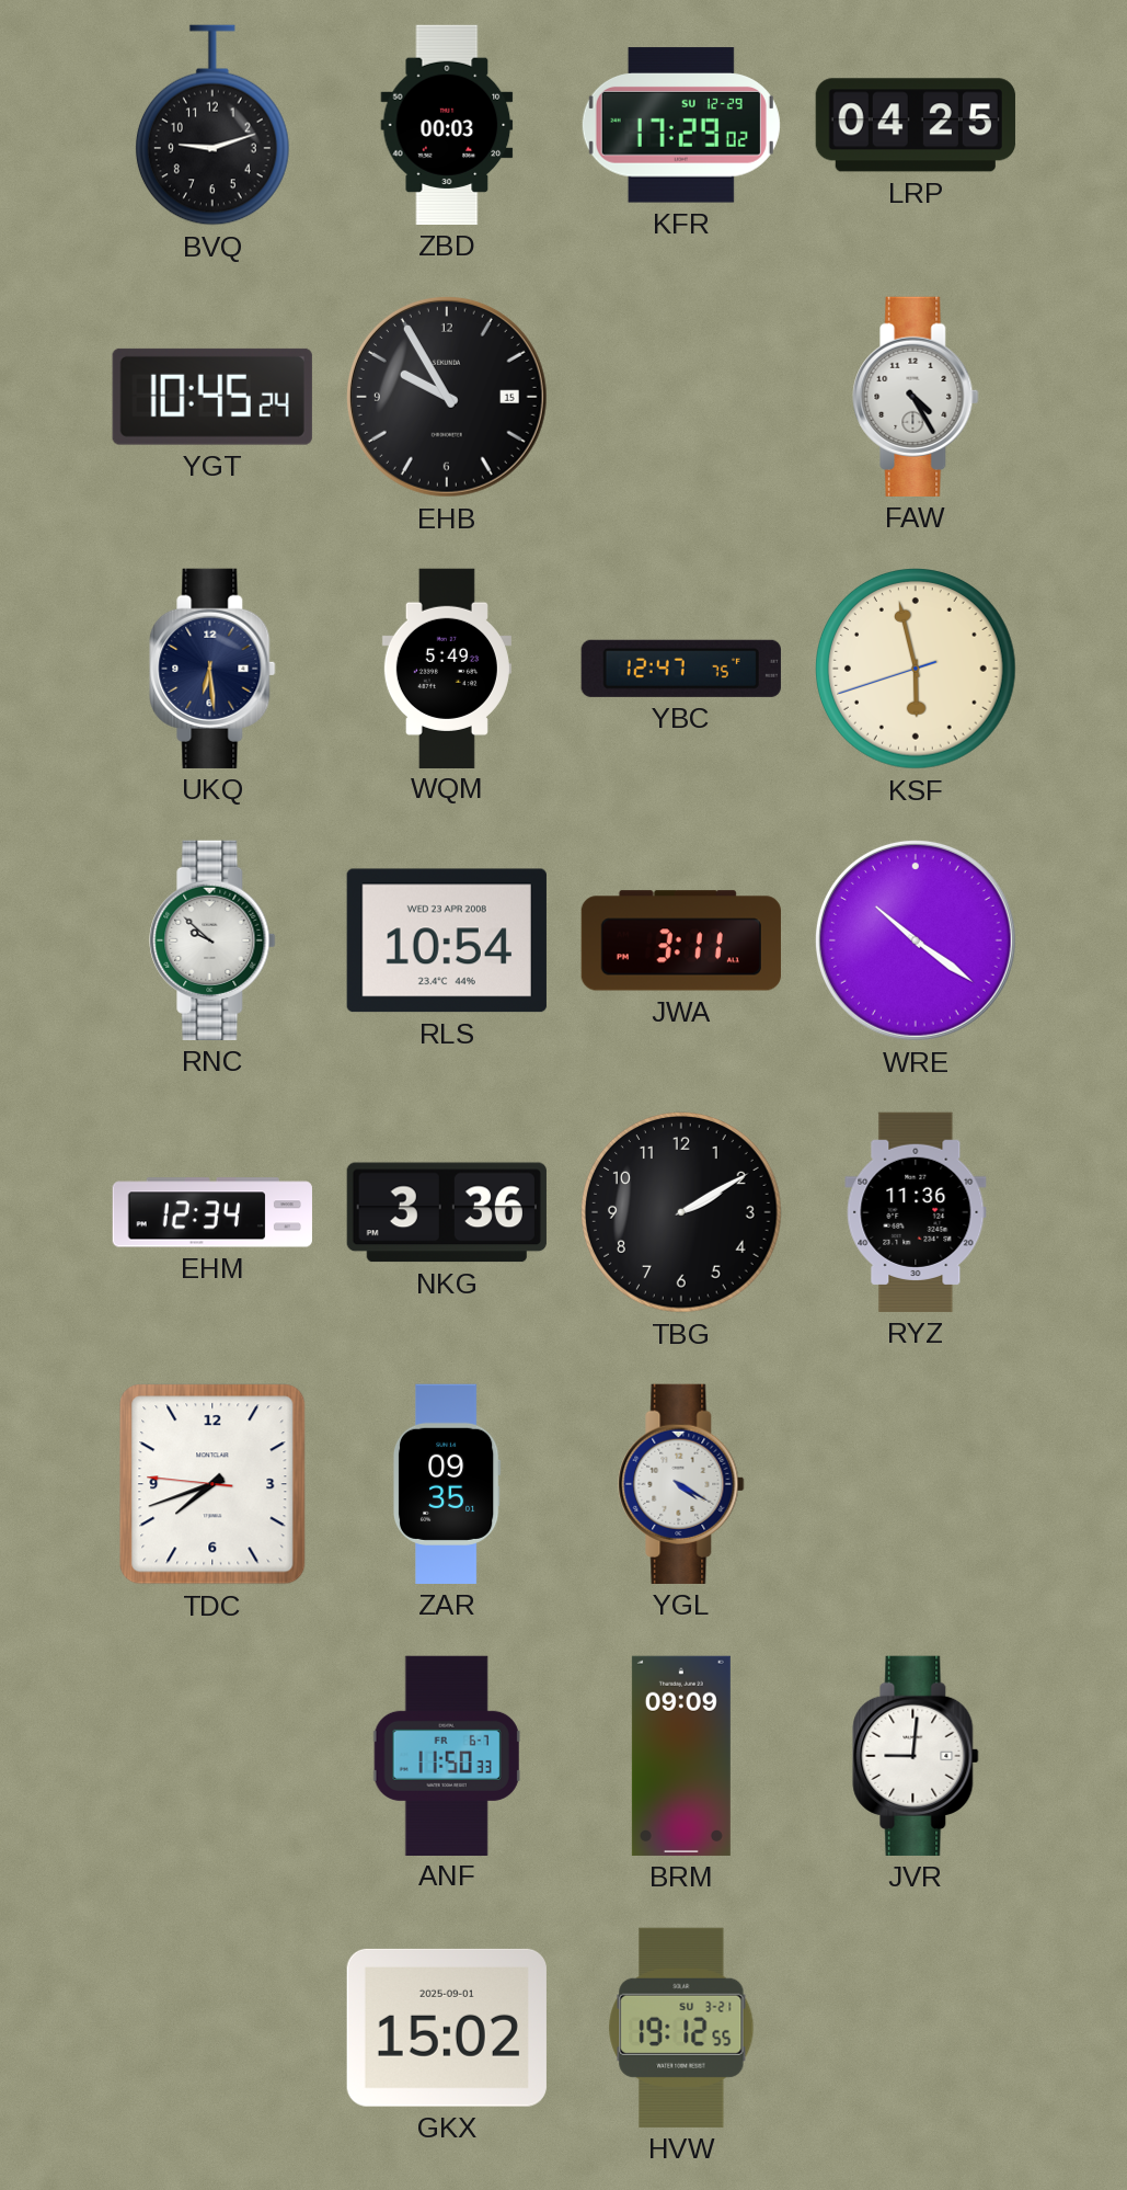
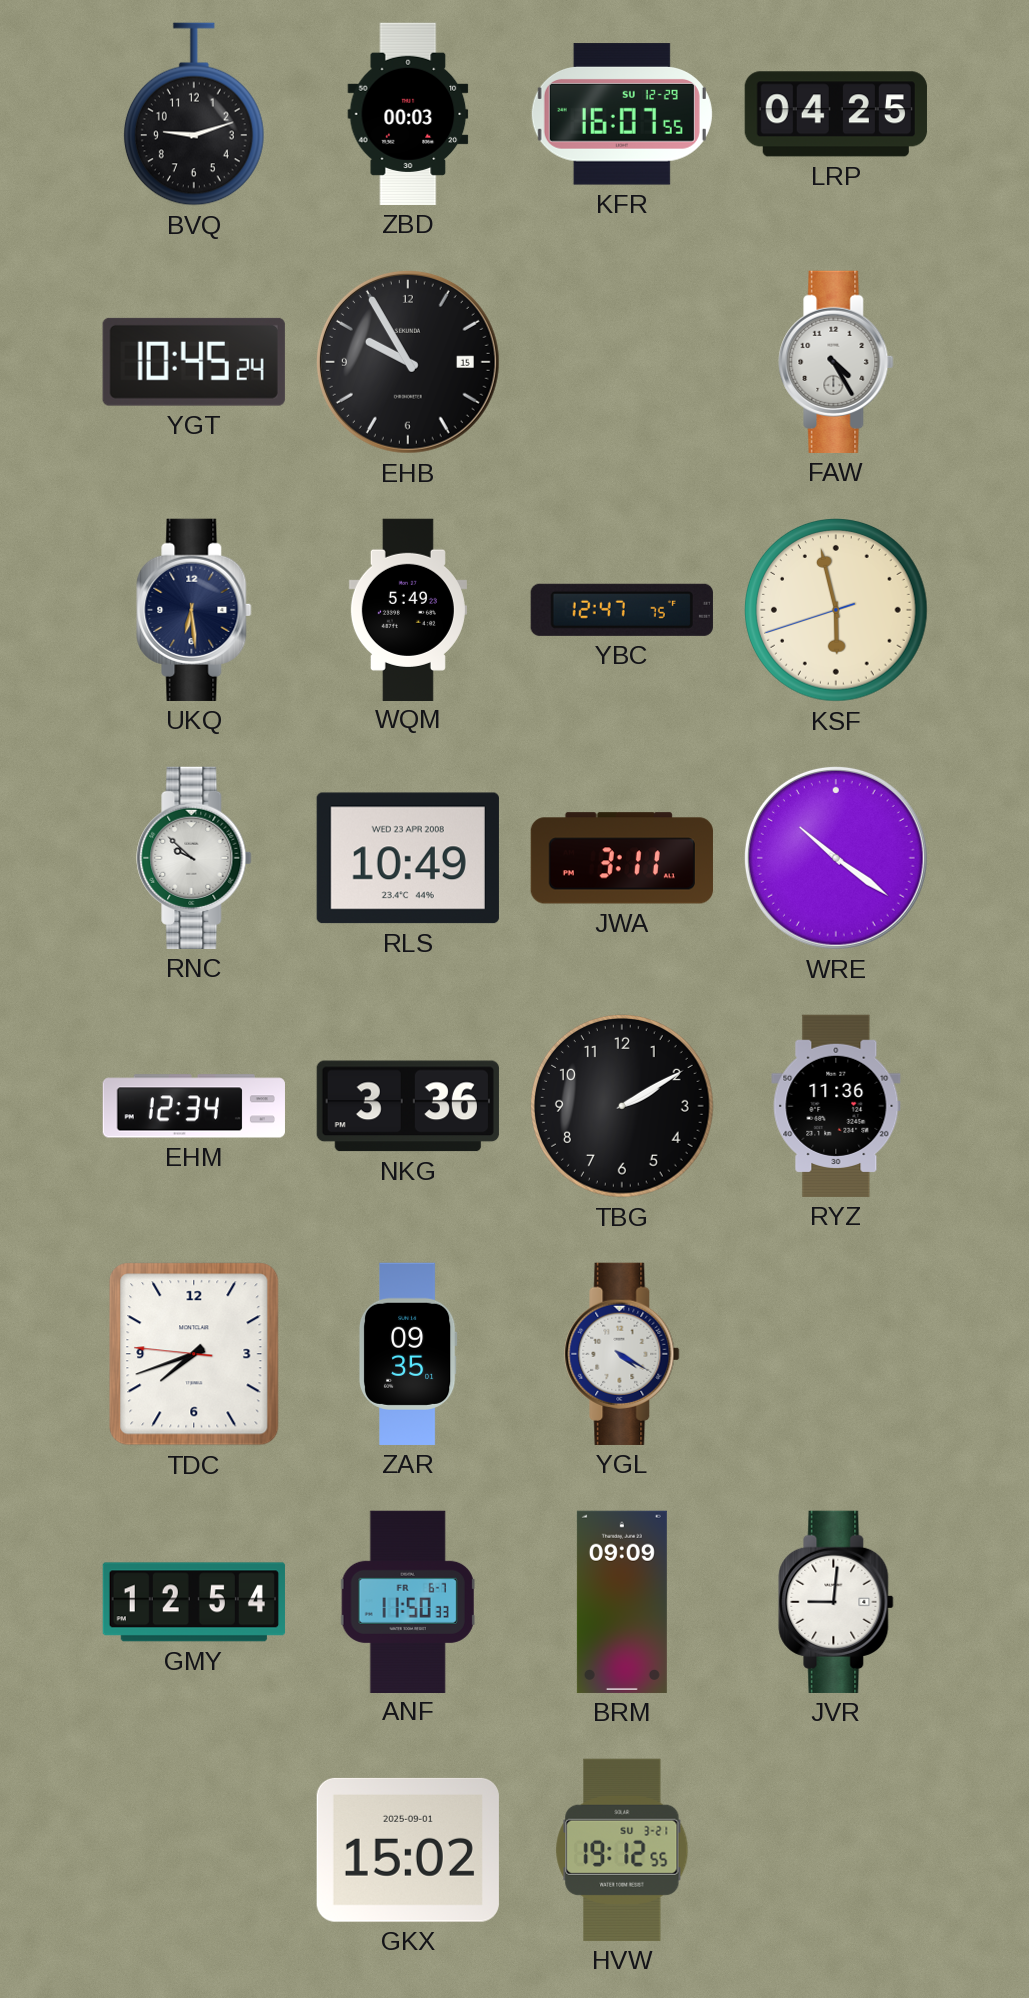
KFR: 17:29 -> 16:07
RLS: 10:54 -> 10:49
GMY: none -> 12:54
